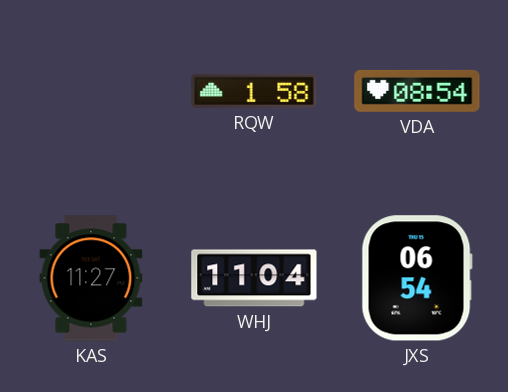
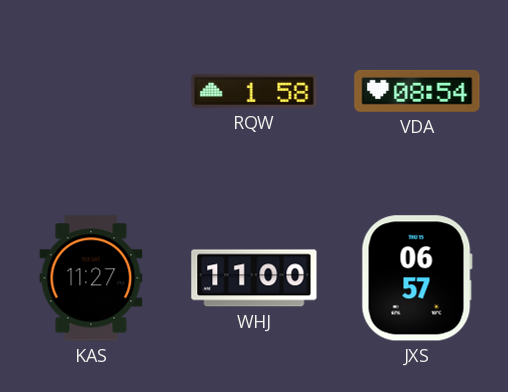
WHJ: 11:04 -> 11:00
JXS: 06:54 -> 06:57
